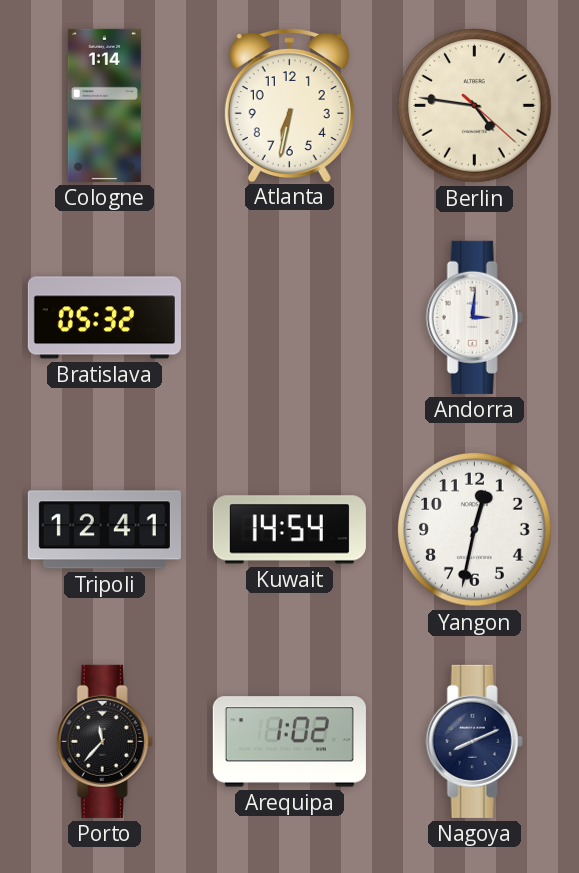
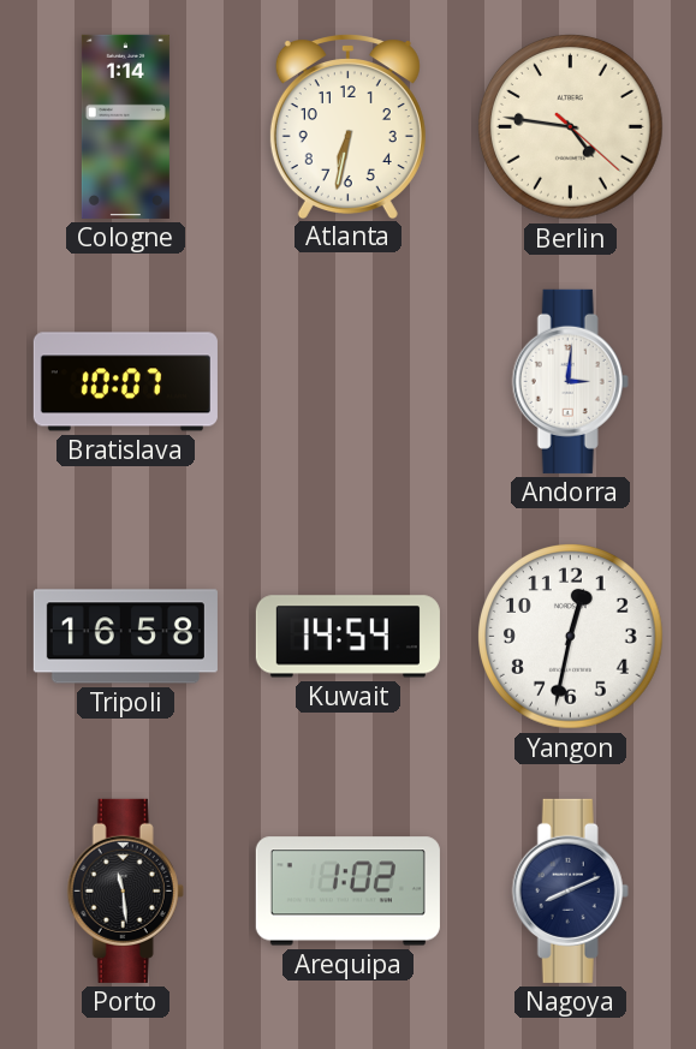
Bratislava: 05:32 -> 10:07
Tripoli: 12:41 -> 16:58
Porto: 11:37 -> 11:29
